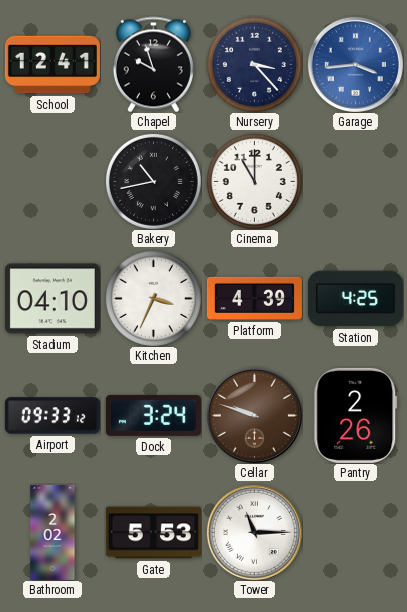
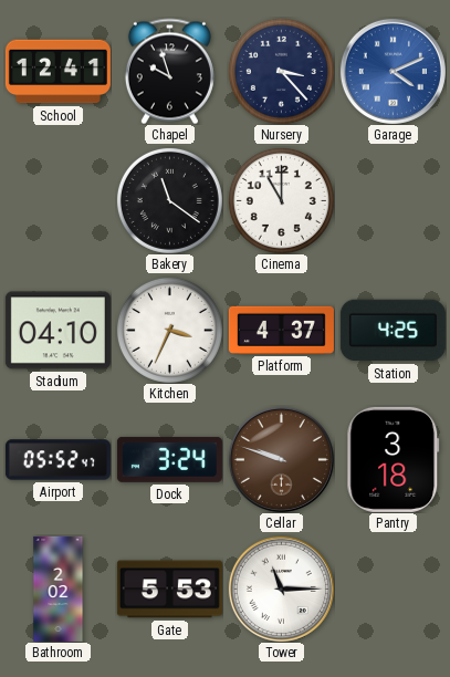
Garage: 3:44 -> 4:11
Bakery: 10:43 -> 11:21
Platform: 4:39 -> 4:37
Airport: 09:33 -> 05:52
Pantry: 2:26 -> 3:18
